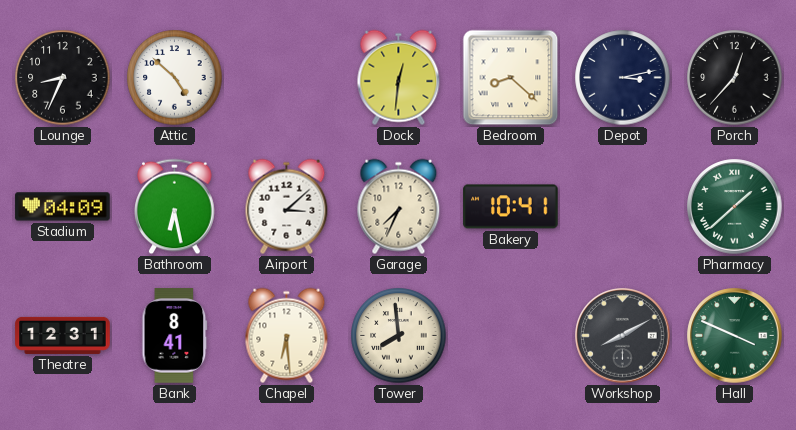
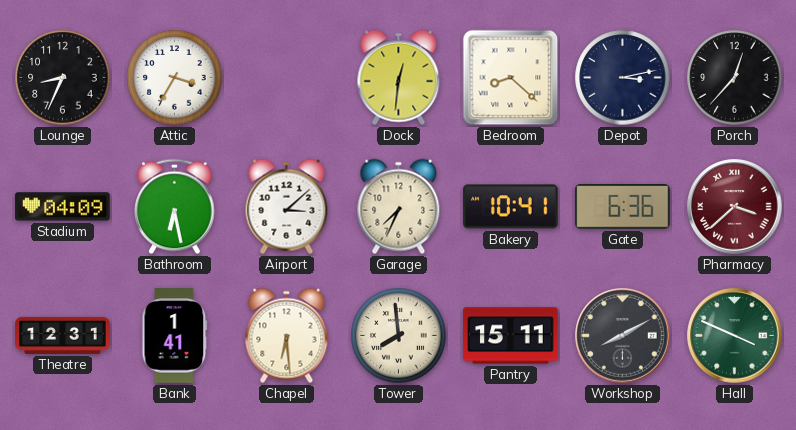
Attic: 4:52 -> 3:35
Gate: none -> 6:36
Pharmacy: 1:38 -> 3:38
Pharmacy dial: green -> burgundy
Bank: 8:41 -> 1:41
Pantry: none -> 15:11
